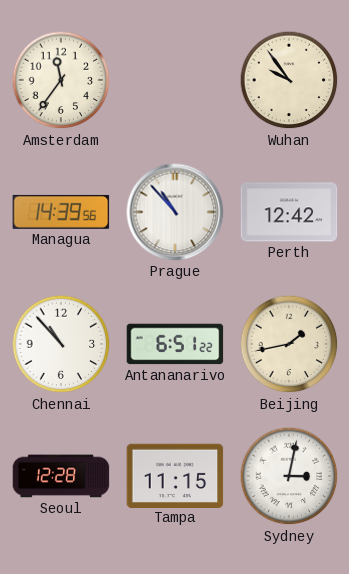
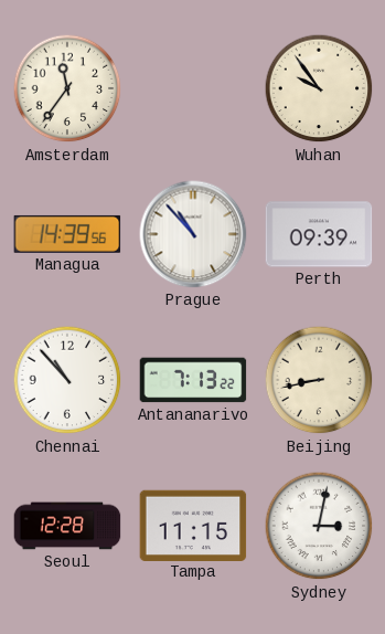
Perth: 12:42 -> 09:39
Antananarivo: 6:51 -> 7:13
Beijing: 1:43 -> 8:43
